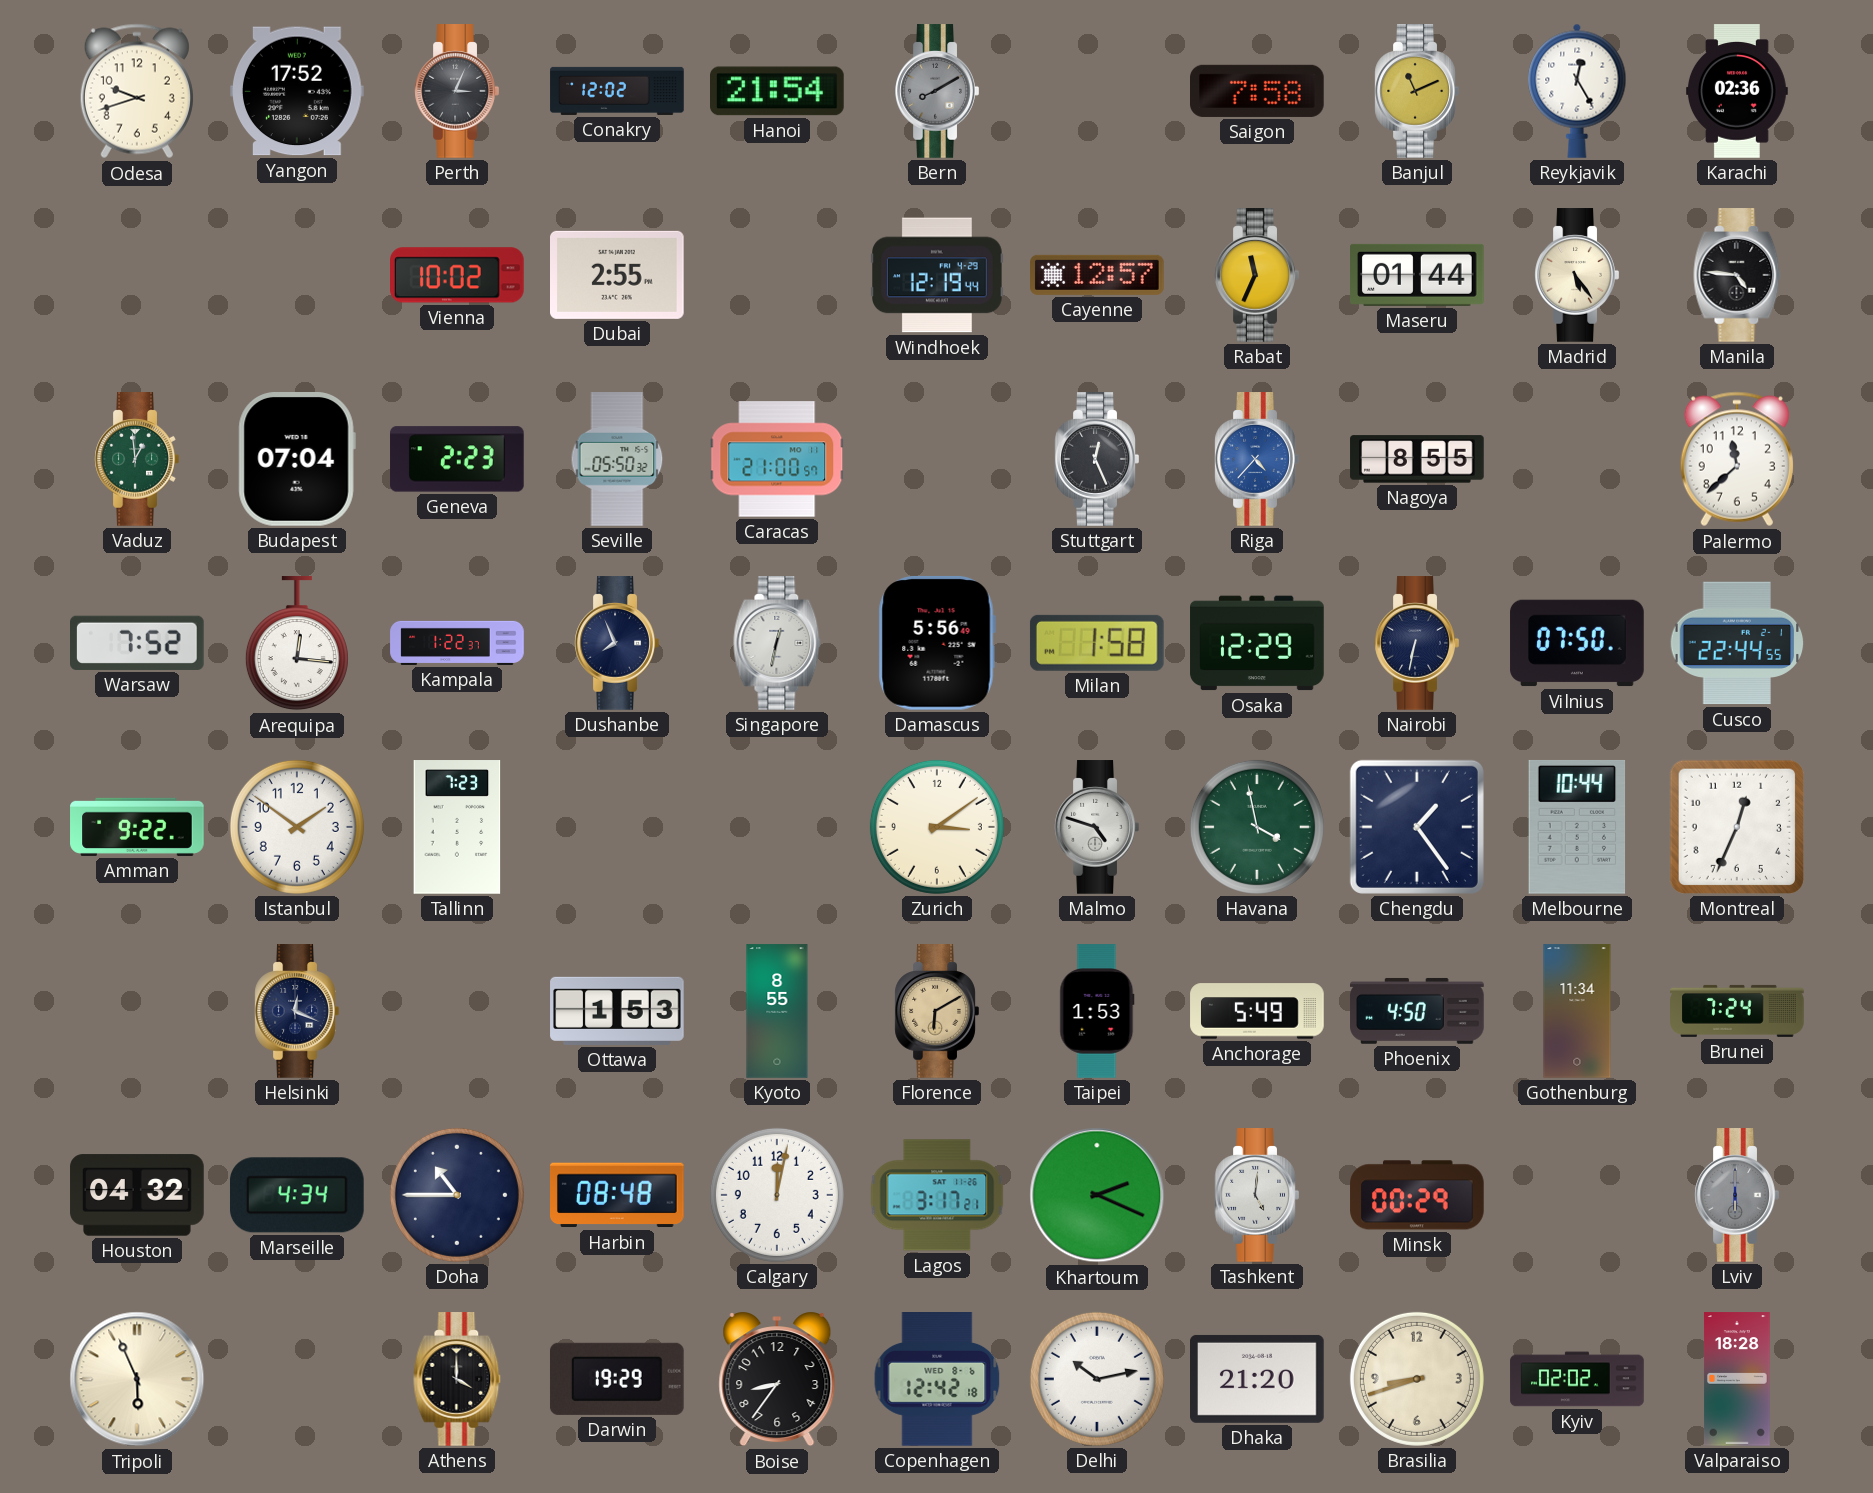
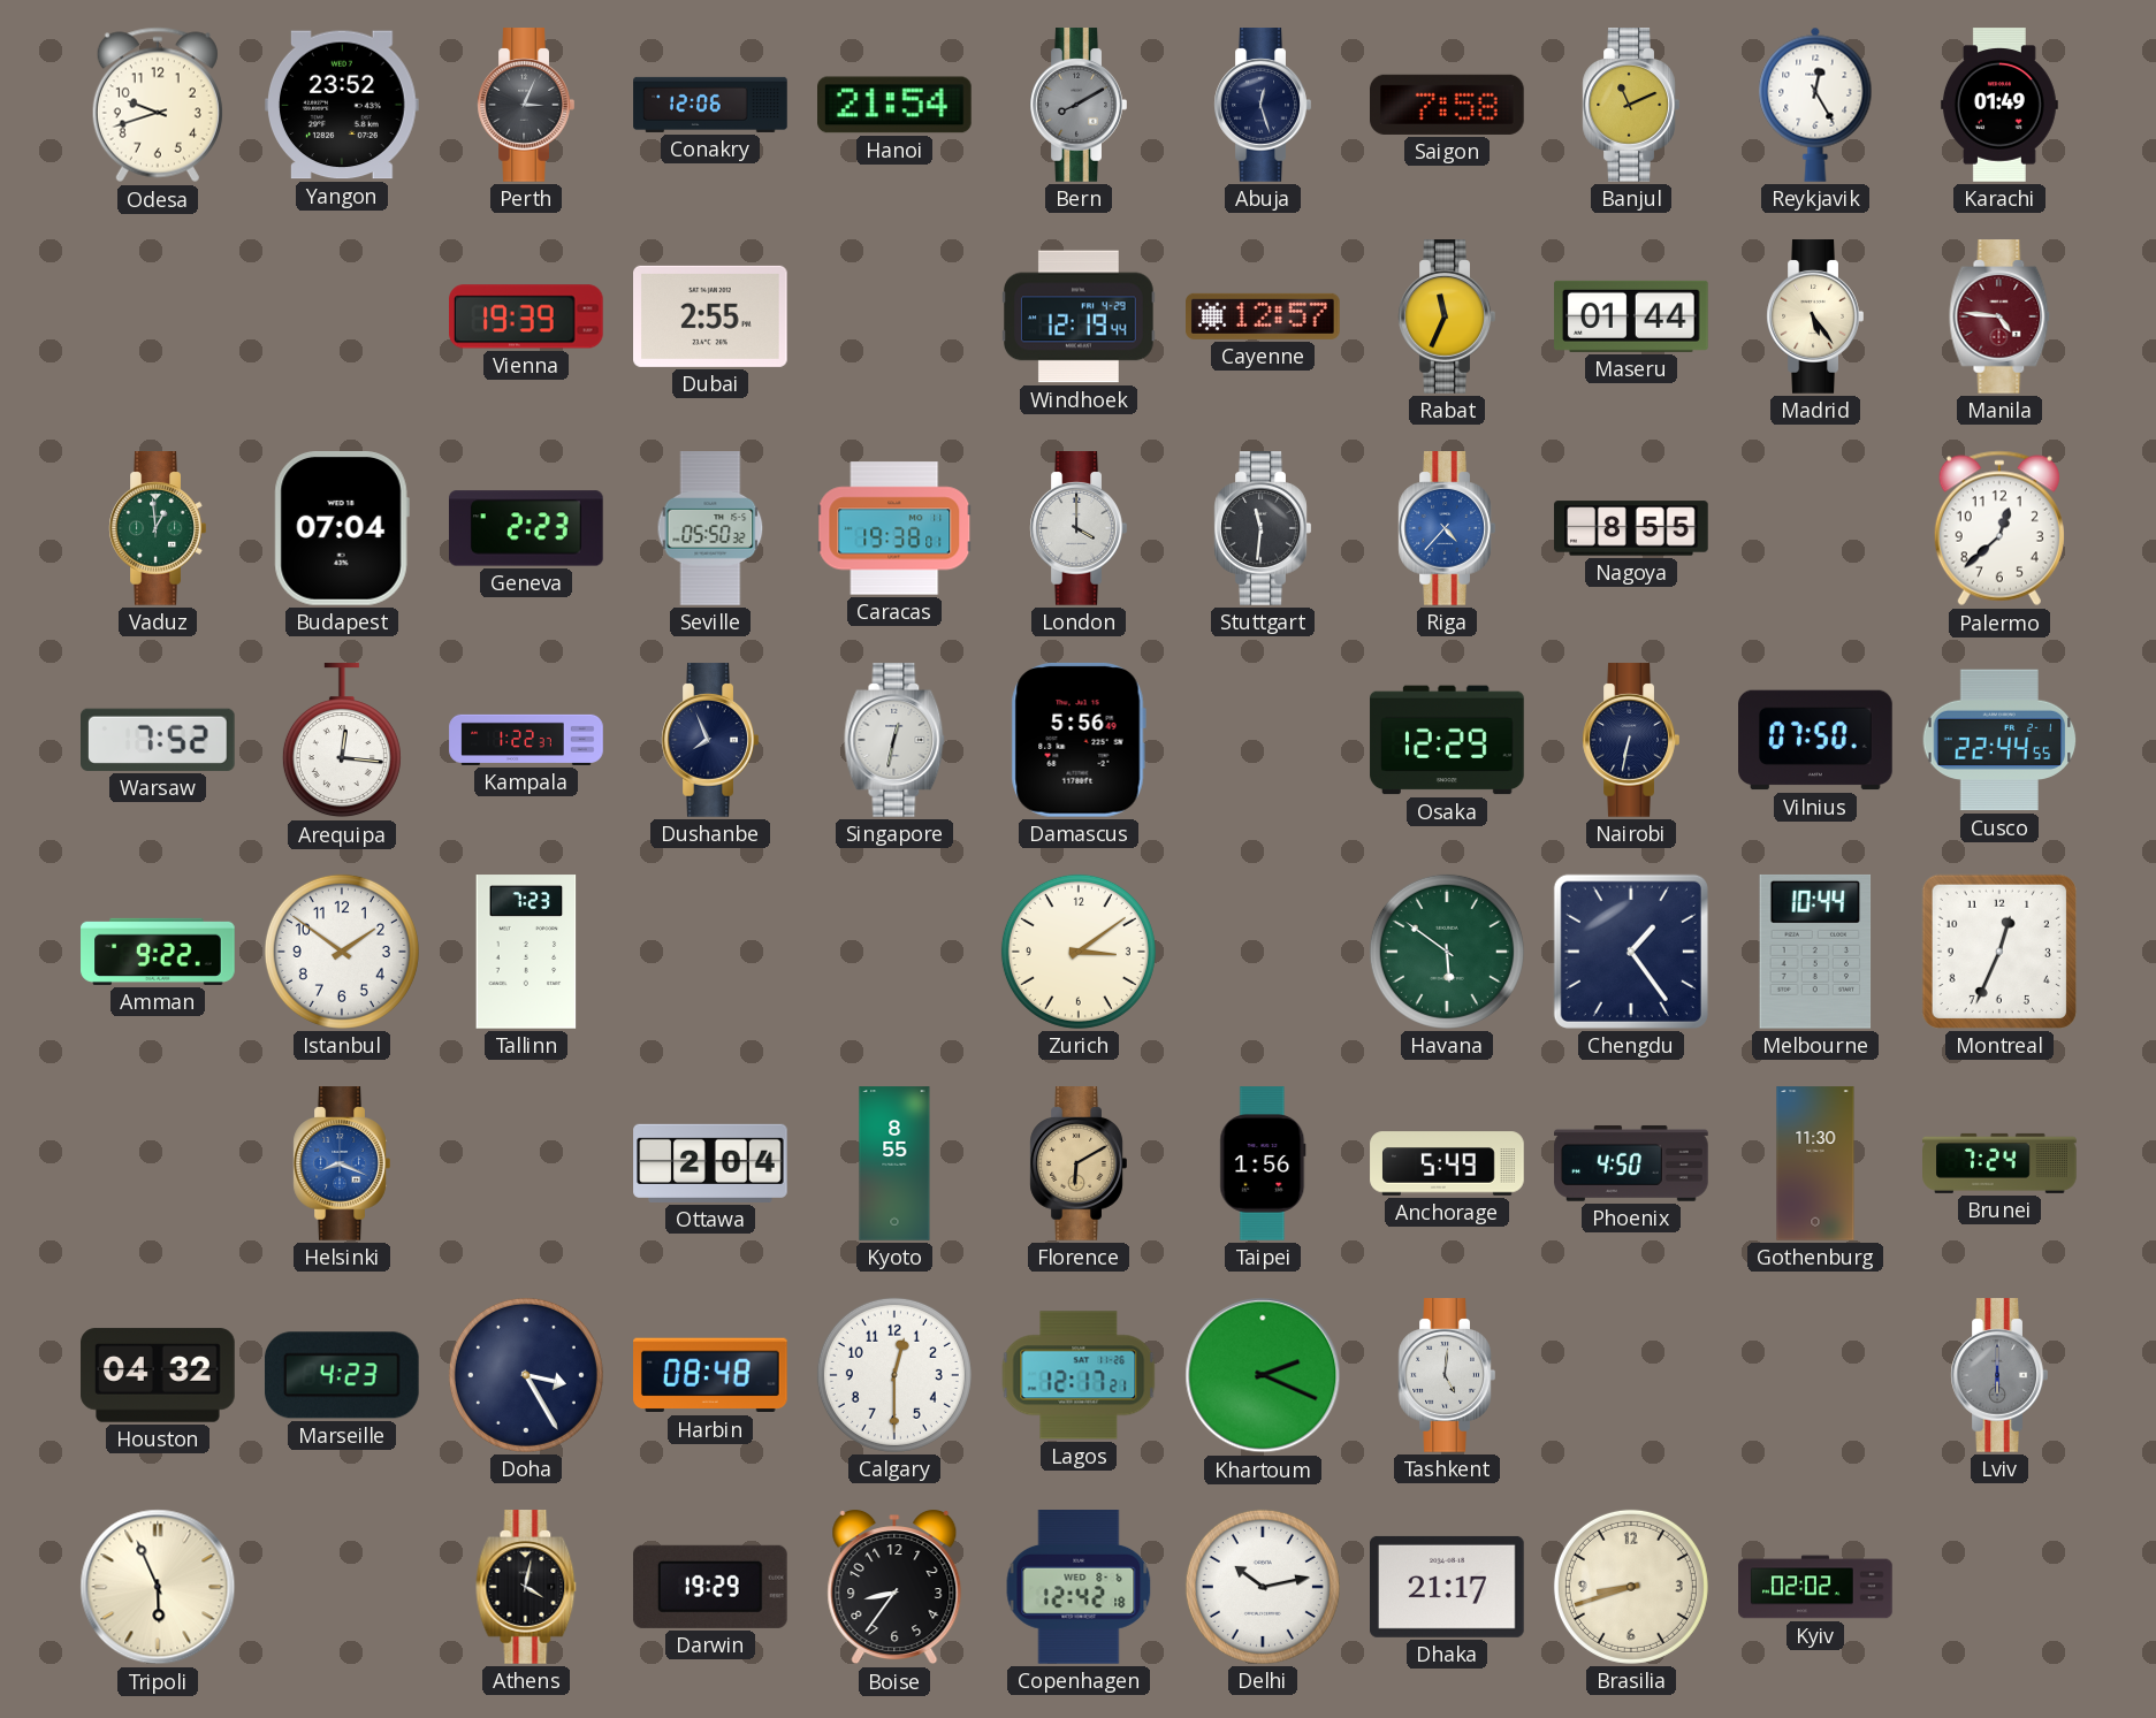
Yangon: 17:52 -> 23:52
Conakry: 12:02 -> 12:06
Abuja: none -> 12:27
Karachi: 02:36 -> 01:49
Vienna: 10:02 -> 19:39
Manila dial: black -> burgundy
Caracas: 21:00 -> 19:38
London: none -> 4:00
Stuttgart: 12:26 -> 11:31
Palermo: 11:38 -> 12:38
Milan: 1:58 -> none
Malmo: 4:48 -> none
Havana: 3:58 -> 5:51
Helsinki: 12:19 -> 8:19
Helsinki dial: navy -> blue
Ottawa: 1:53 -> 2:04
Taipei: 1:53 -> 1:56
Gothenburg: 11:34 -> 11:30
Marseille: 4:34 -> 4:23
Doha: 10:45 -> 3:25
Calgary: 12:02 -> 12:30
Lagos: 3:17 -> 12:17
Minsk: 00:29 -> none
Athens: 4:00 -> 4:02
Dhaka: 21:20 -> 21:17
Valparaiso: 18:28 -> none
